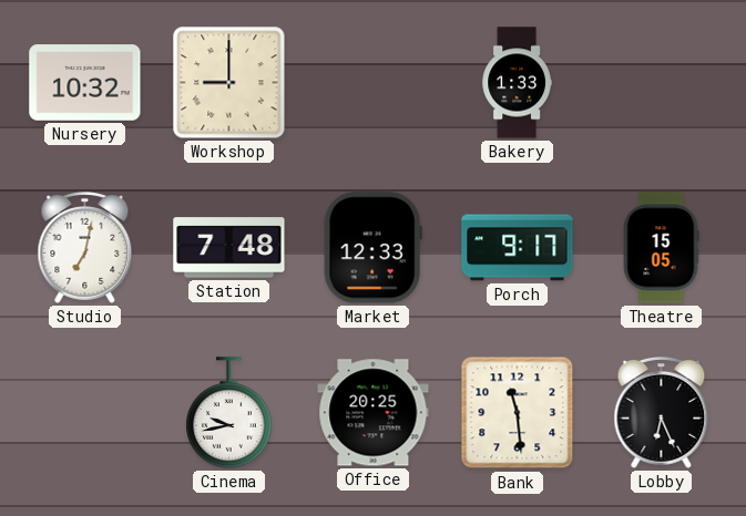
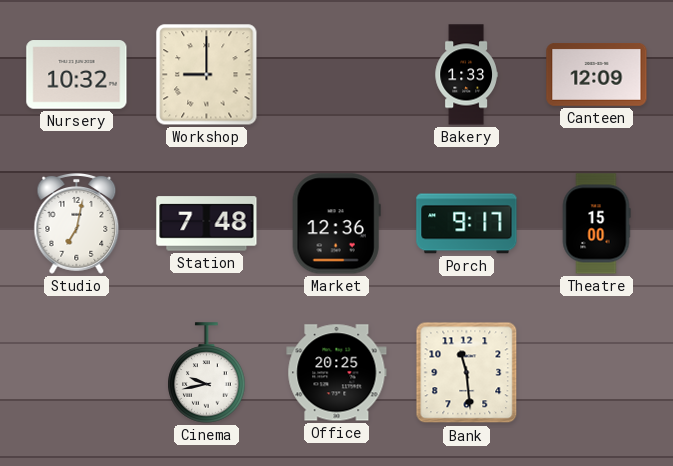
Canteen: none -> 12:09
Market: 12:33 -> 12:36
Theatre: 15:05 -> 15:00
Lobby: 6:26 -> none
